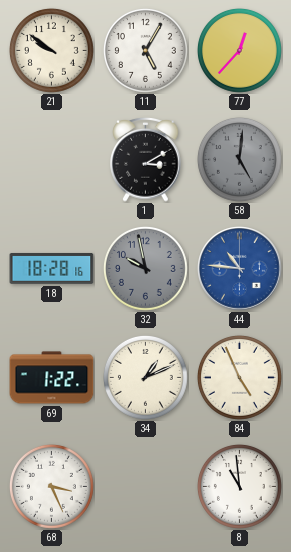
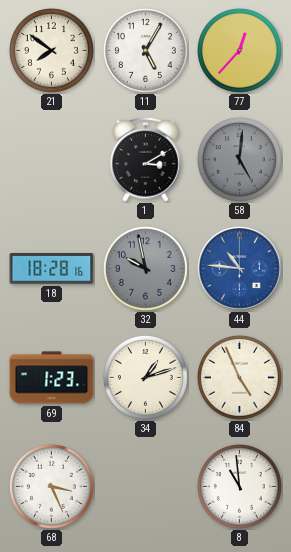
21: 9:51 -> 7:51
69: 1:22 -> 1:23
34: 1:11 -> 1:12
